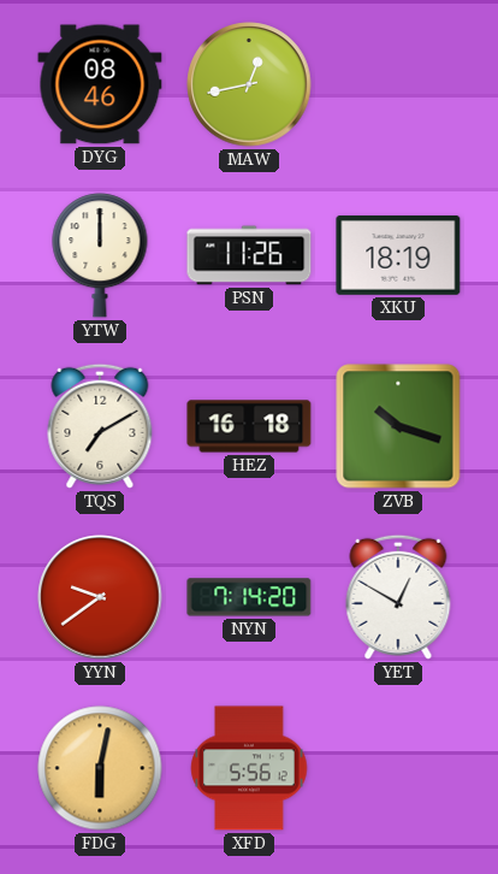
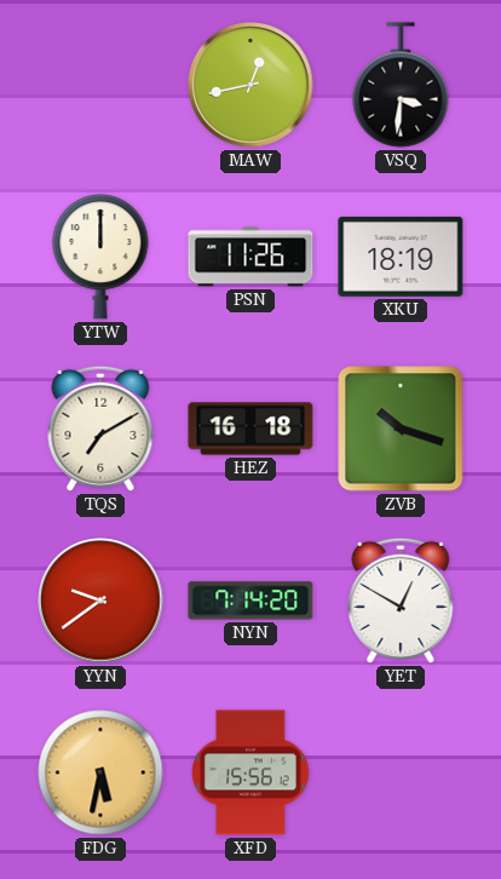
DYG: 08:46 -> none
VSQ: none -> 3:31
FDG: 6:02 -> 5:32
XFD: 5:56 -> 15:56
